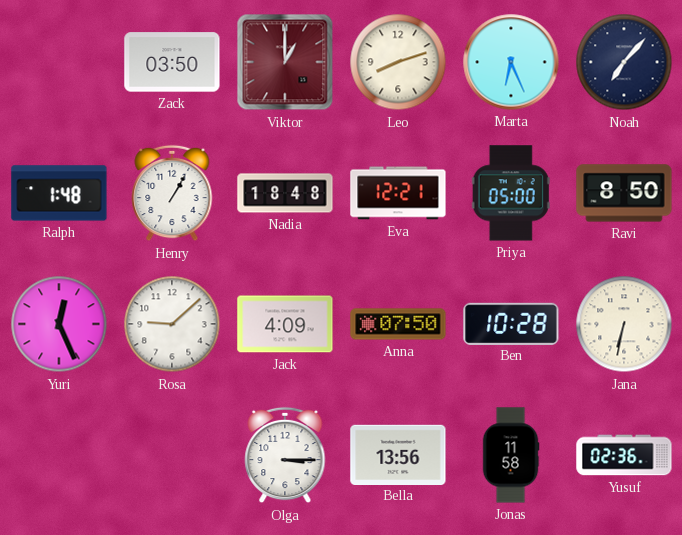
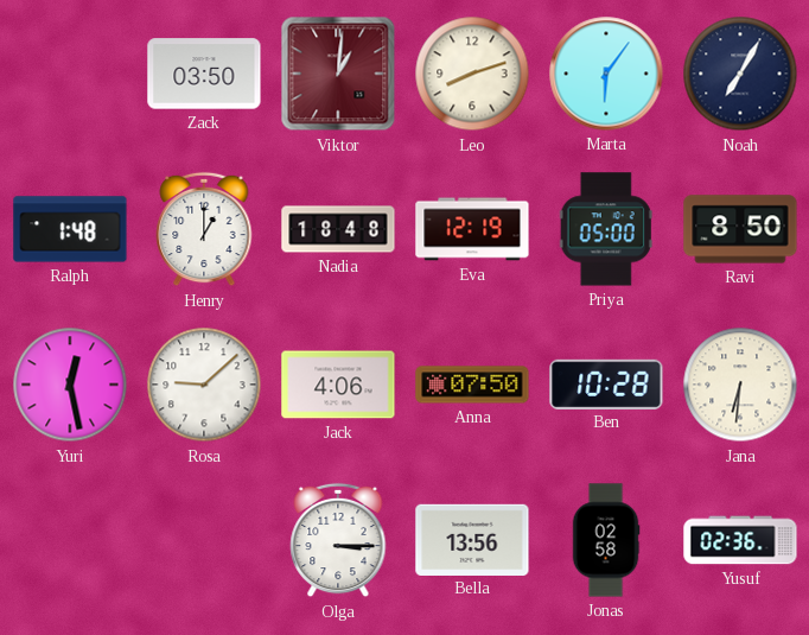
Viktor: 1:00 -> 1:01
Marta: 6:26 -> 6:06
Noah: 7:07 -> 7:05
Henry: 1:05 -> 1:00
Eva: 12:21 -> 12:19
Yuri: 12:26 -> 12:28
Jack: 4:09 -> 4:06
Jana: 6:32 -> 6:31
Jonas: 11:58 -> 02:58
